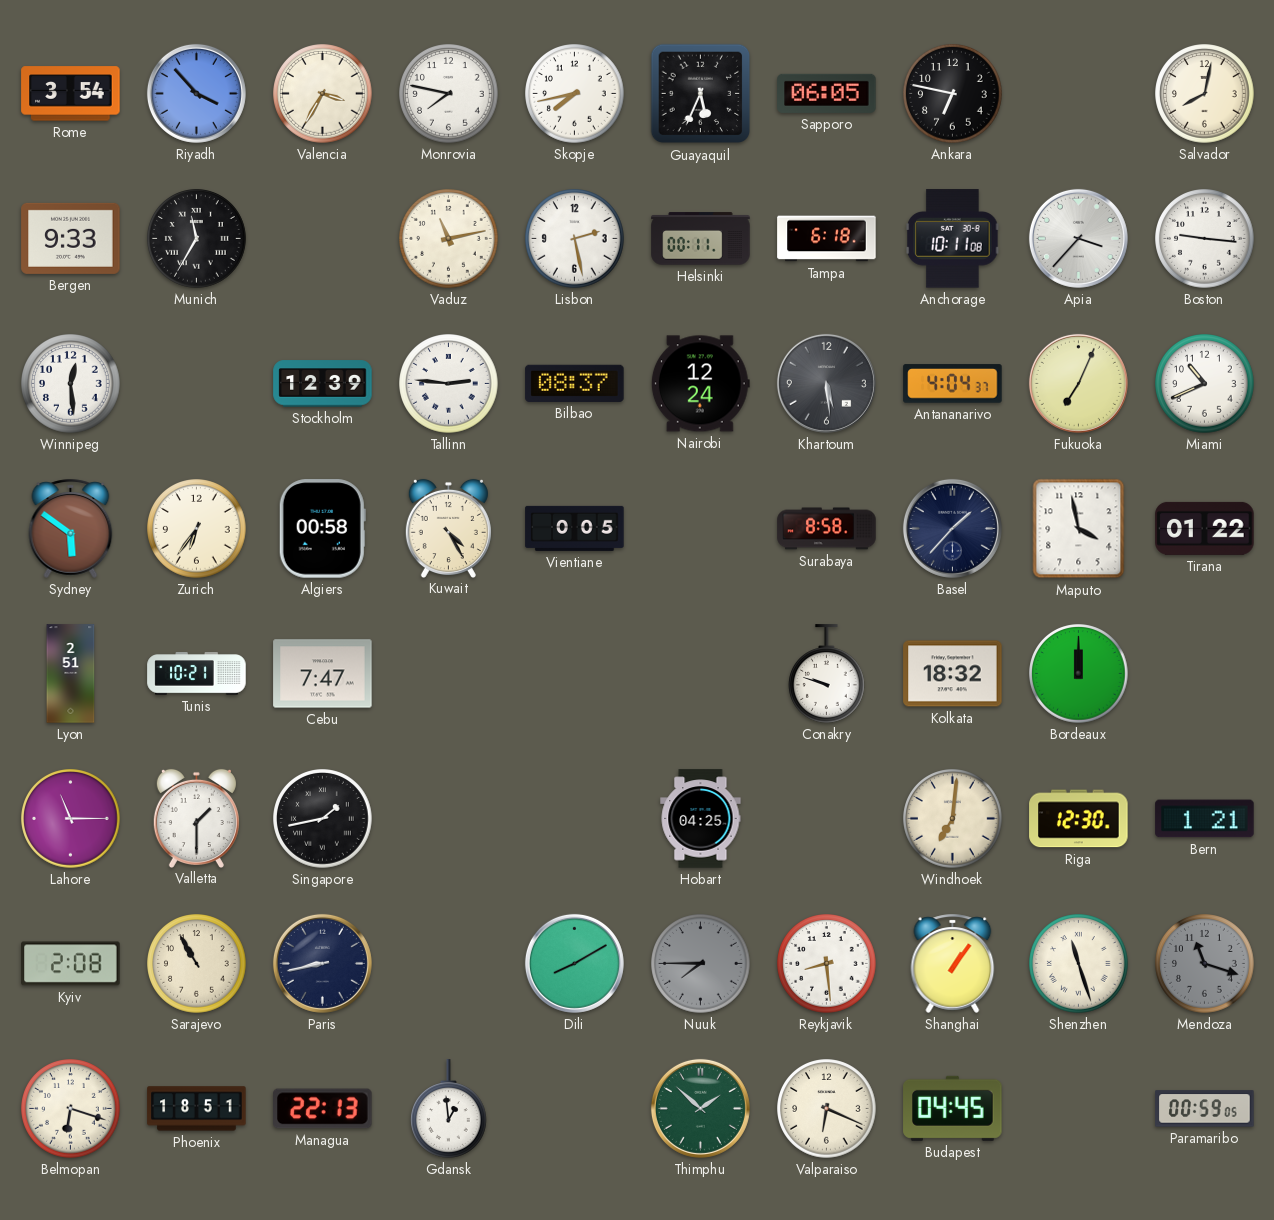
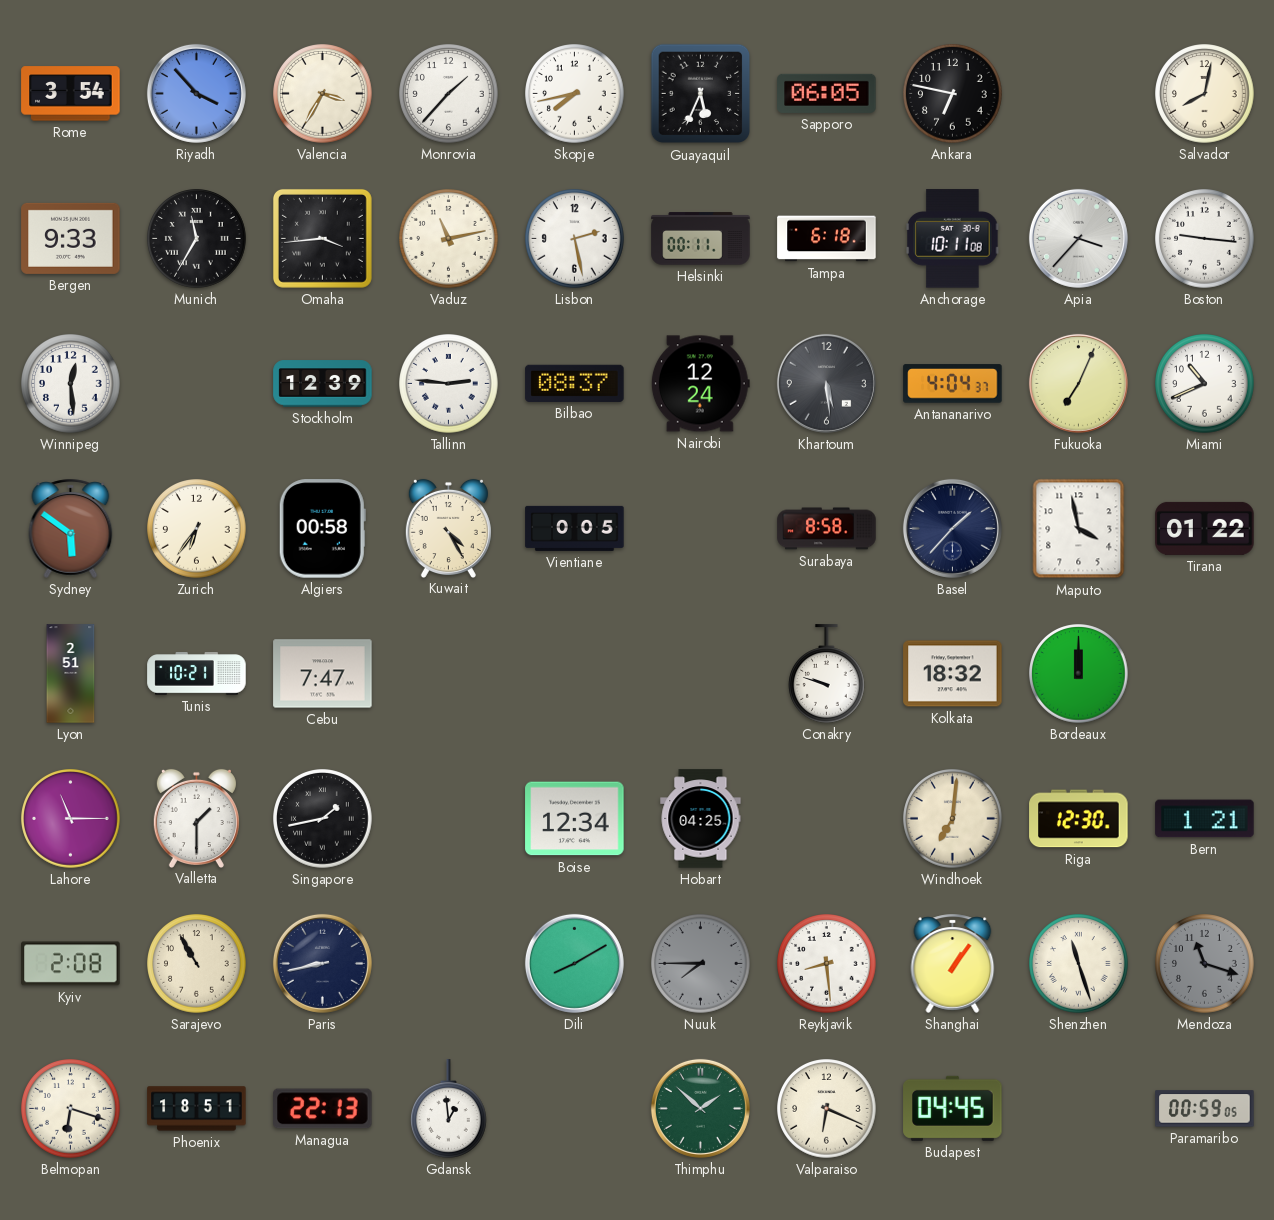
Monrovia: 7:47 -> 1:37
Omaha: none -> 3:44
Boise: none -> 12:34
